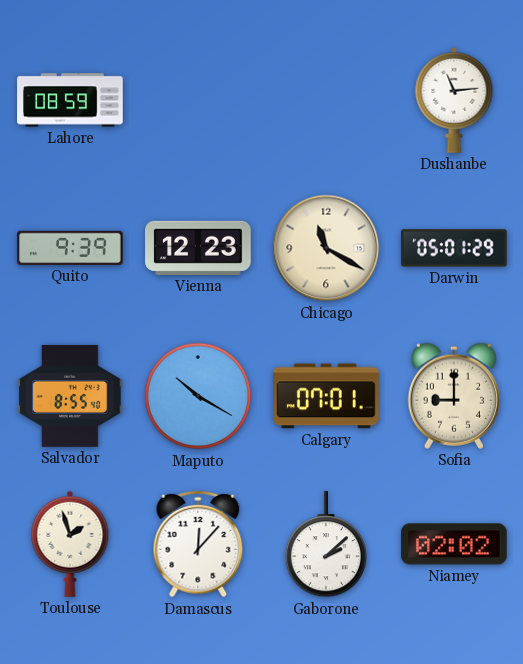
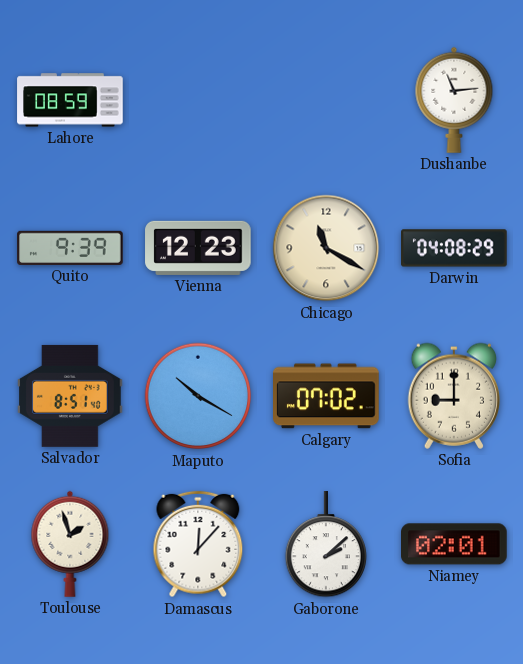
Darwin: 05:01 -> 04:08
Salvador: 8:55 -> 8:51
Calgary: 07:01 -> 07:02
Niamey: 02:02 -> 02:01
